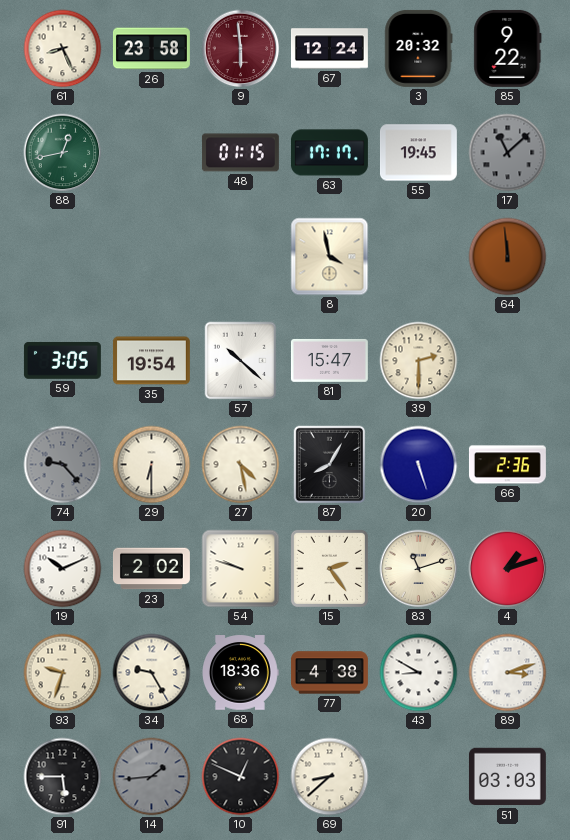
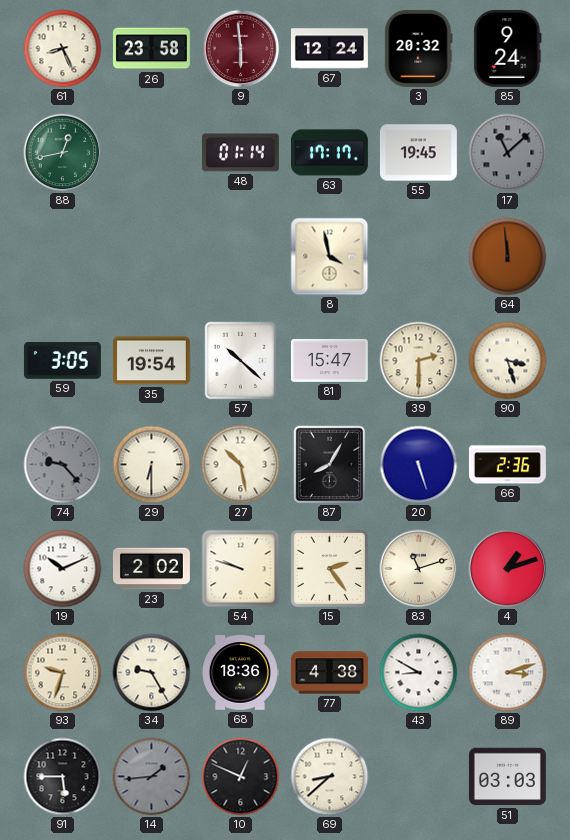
85: 9:22 -> 9:24
48: 01:15 -> 01:14
90: none -> 3:27
27: 4:28 -> 10:28
